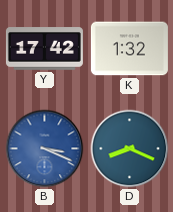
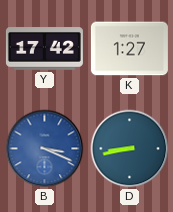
K: 1:32 -> 1:27
D: 8:19 -> 8:43
